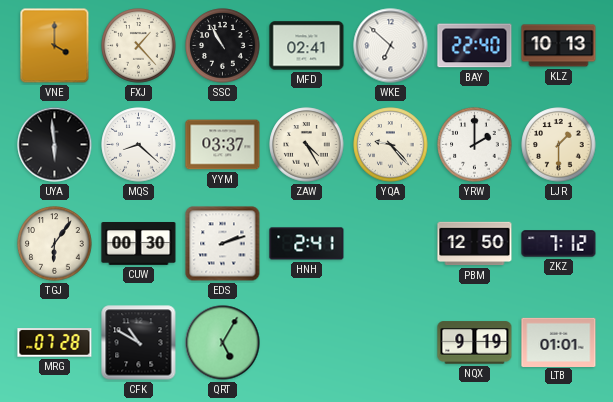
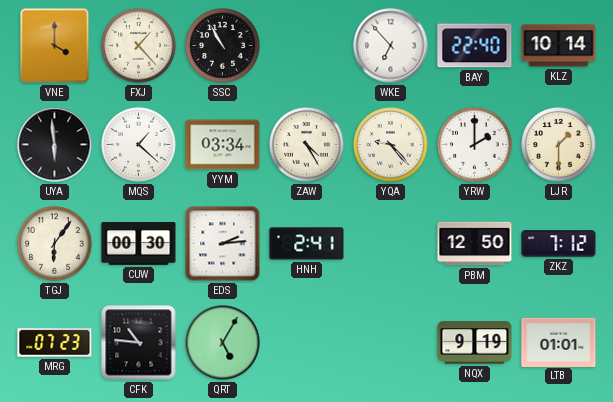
MFD: 02:41 -> none
WKE: 6:52 -> 6:53
KLZ: 10:13 -> 10:14
MQS: 8:22 -> 1:22
YYM: 03:37 -> 03:34
EDS: 2:12 -> 2:14
MRG: 07:28 -> 07:23
CFK: 10:50 -> 10:46
